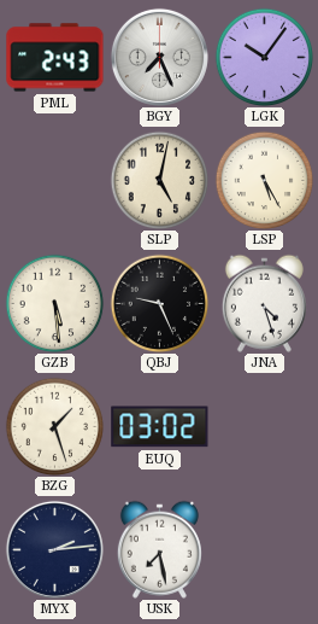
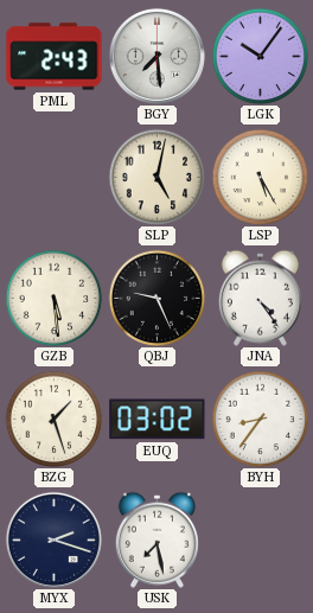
BGY: 7:26 -> 7:29
JNA: 4:27 -> 4:24
BYH: none -> 8:36
MYX: 2:14 -> 2:18
